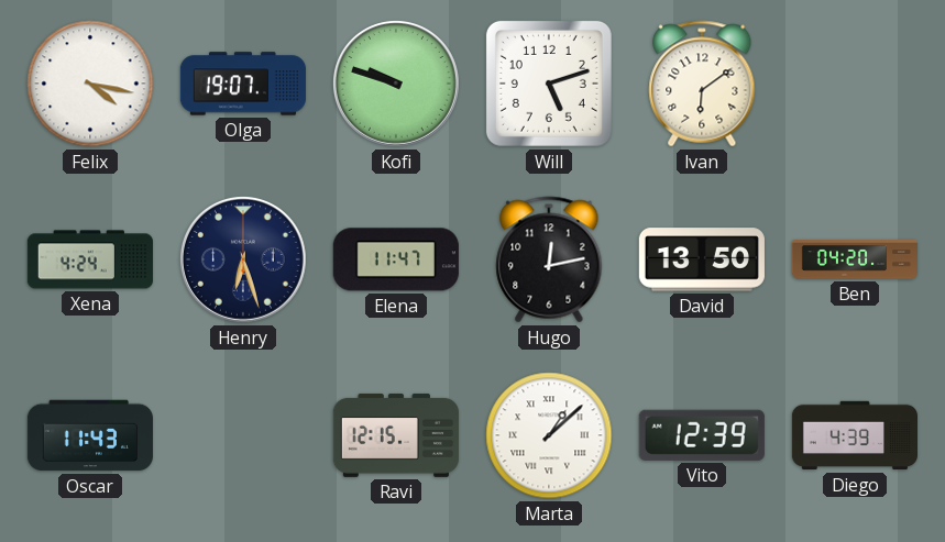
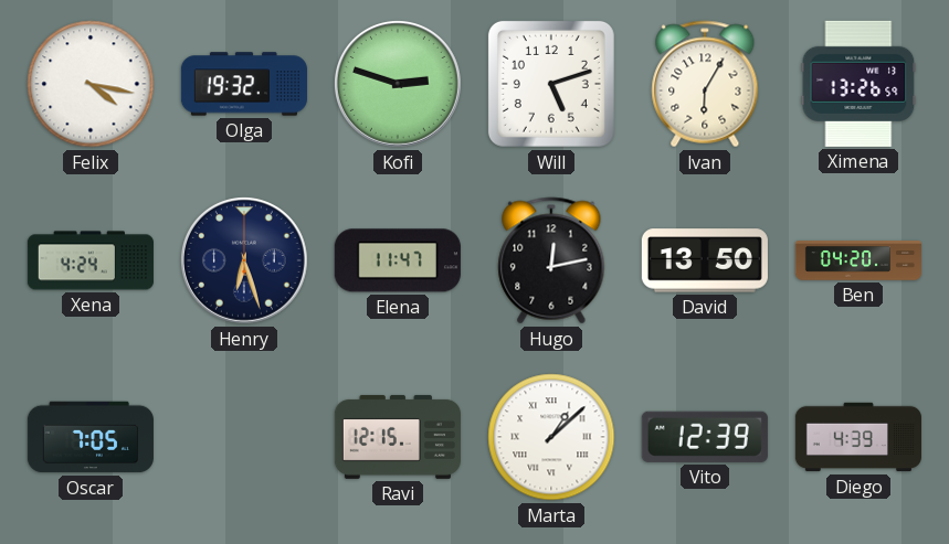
Olga: 19:07 -> 19:32
Kofi: 9:48 -> 2:48
Ivan: 6:09 -> 6:05
Ximena: none -> 13:26
Oscar: 11:43 -> 7:05
